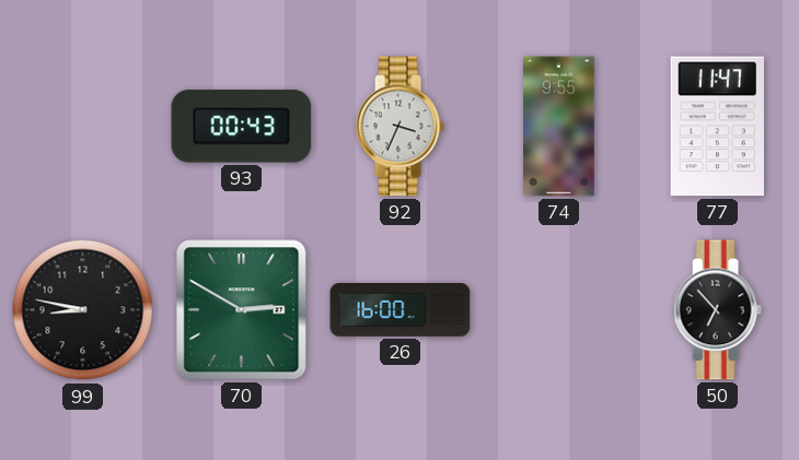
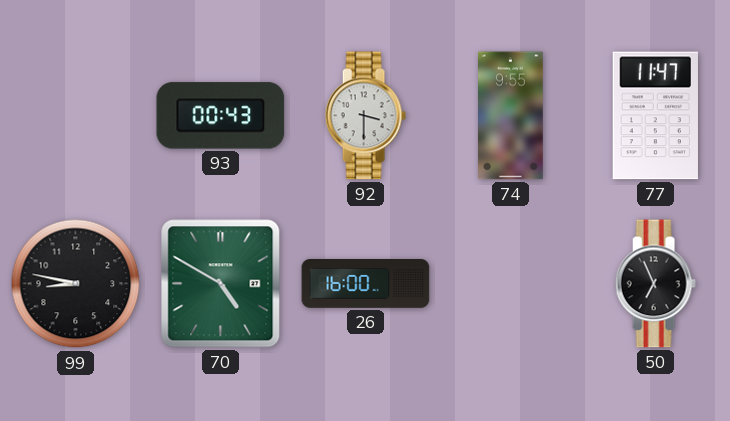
92: 3:34 -> 3:30
70: 2:50 -> 4:50
50: 6:53 -> 6:56
